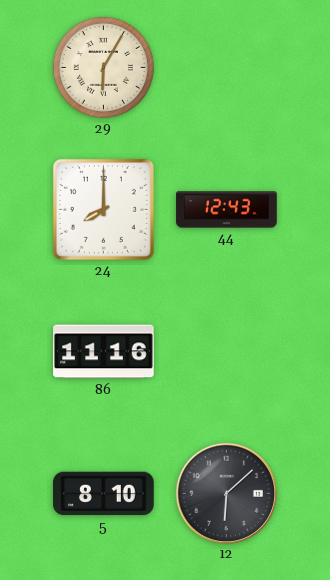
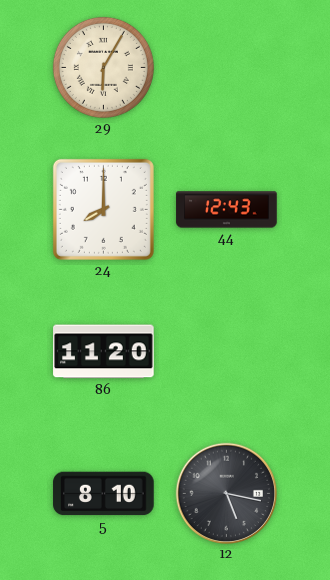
86: 11:16 -> 11:20
12: 6:08 -> 5:17
